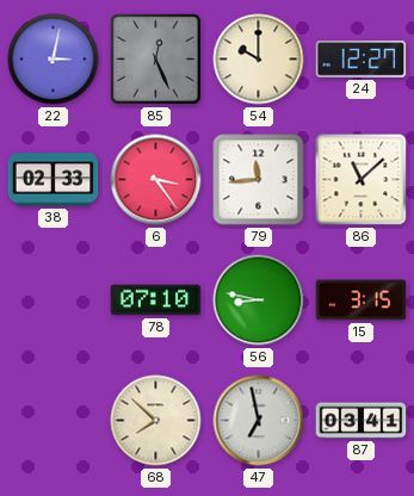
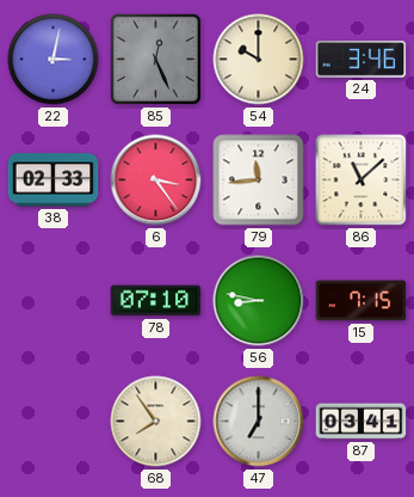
24: 12:27 -> 3:46
15: 3:15 -> 7:15
68: 7:52 -> 7:54
47: 6:58 -> 7:00
